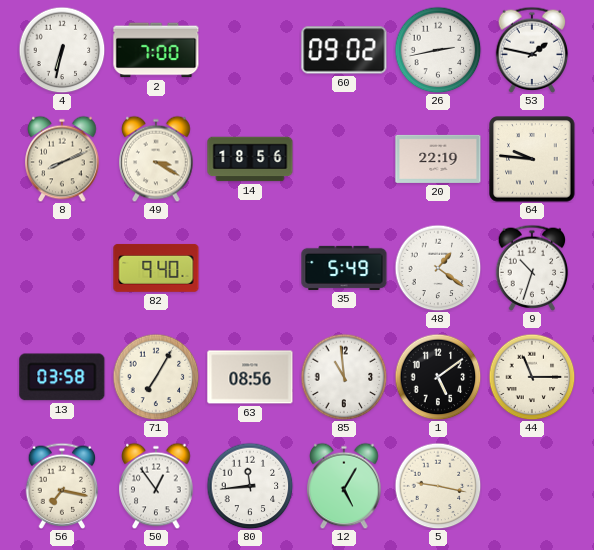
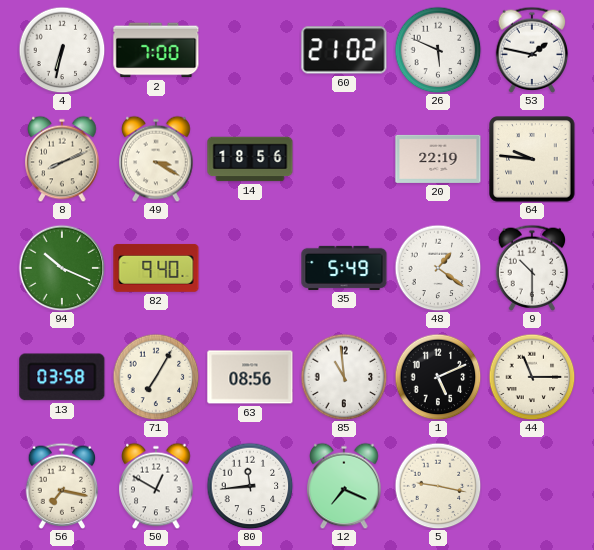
60: 09:02 -> 21:02
26: 2:43 -> 5:49
94: none -> 10:19
9: 10:33 -> 10:30
1: 5:09 -> 5:11
50: 12:54 -> 12:50
12: 5:05 -> 7:19
